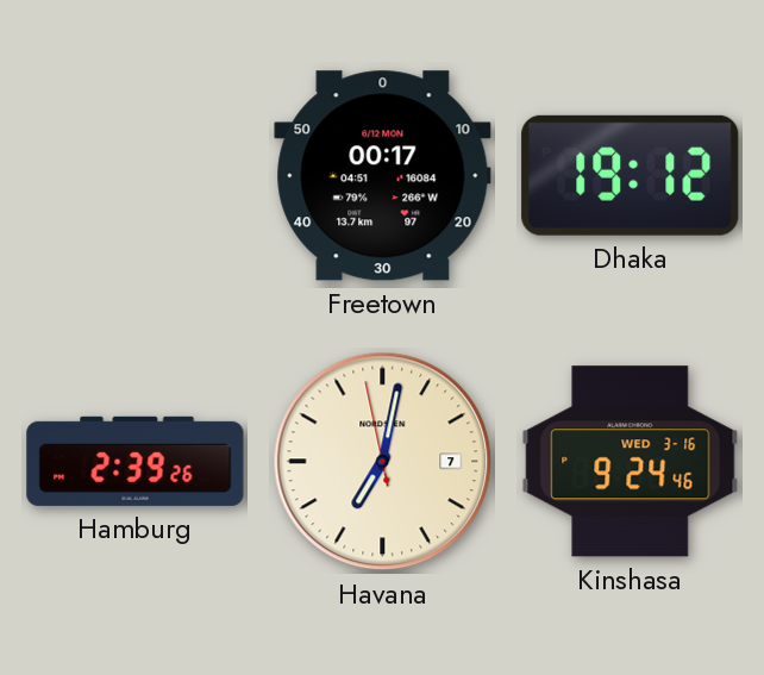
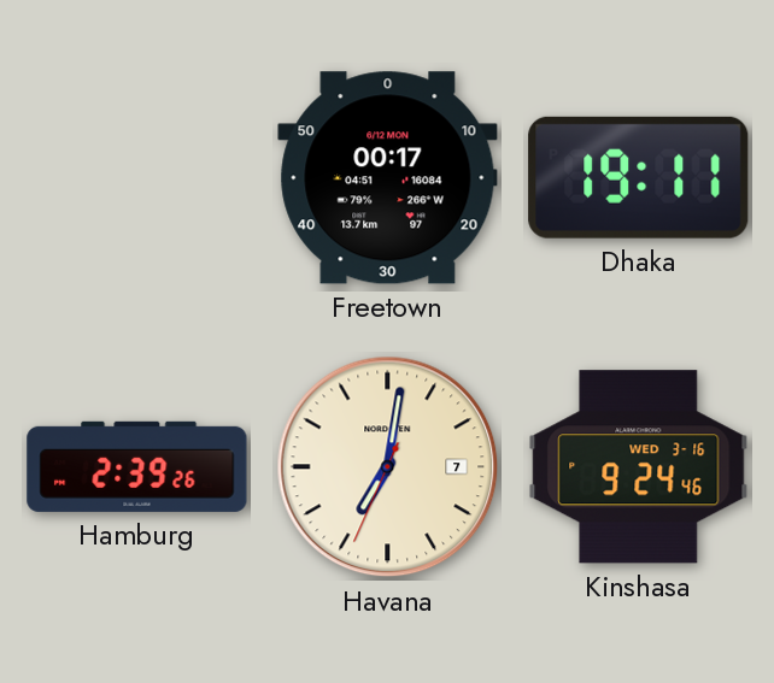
Dhaka: 19:12 -> 19:11
Havana: 7:01:58 -> 7:01:34
